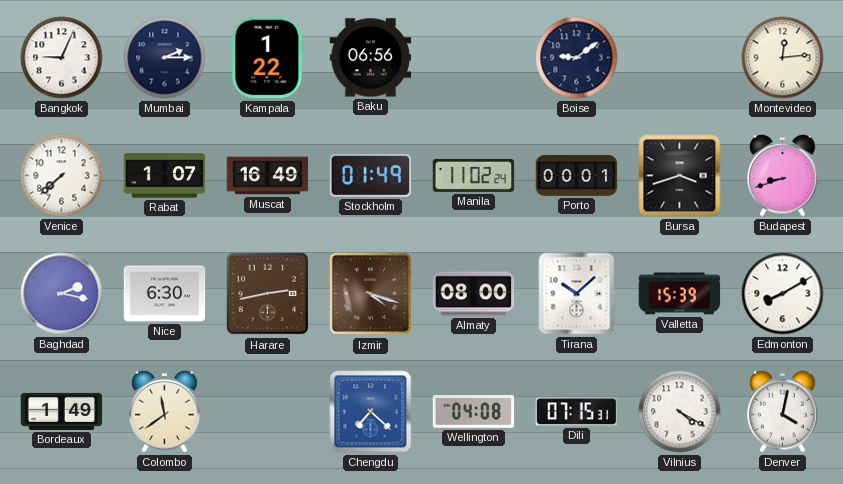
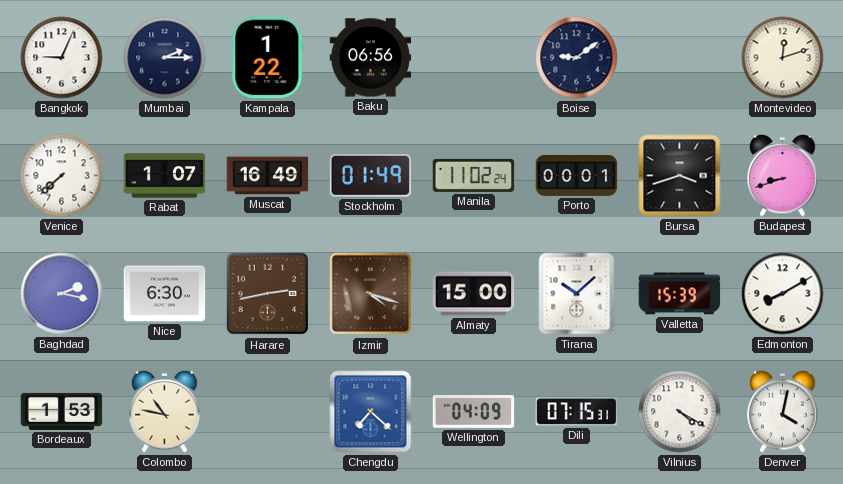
Montevideo: 12:14 -> 12:12
Almaty: 08:00 -> 15:00
Bordeaux: 1:49 -> 1:53
Colombo: 11:39 -> 10:47
Wellington: 04:08 -> 04:09
